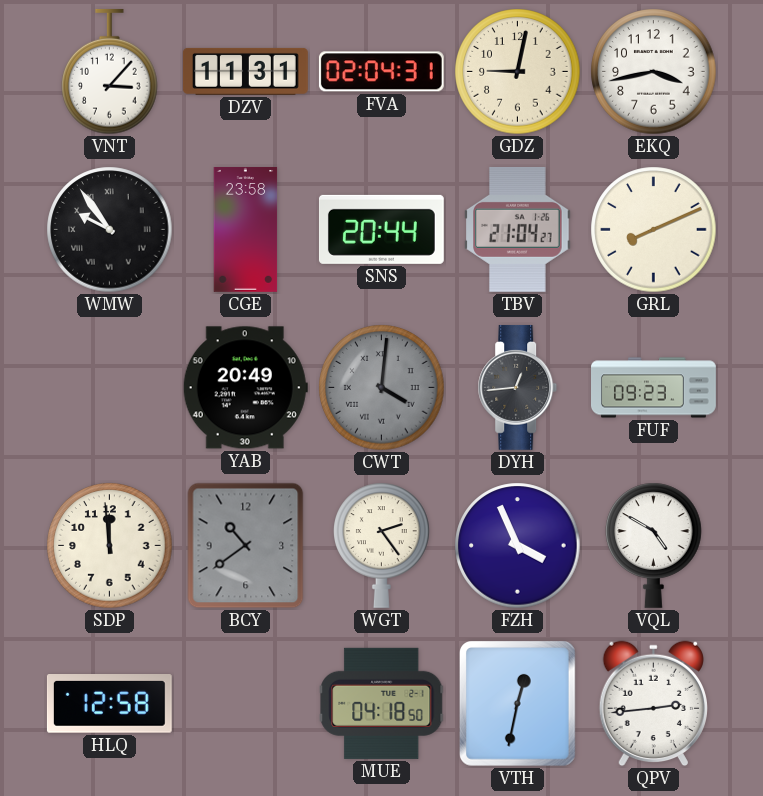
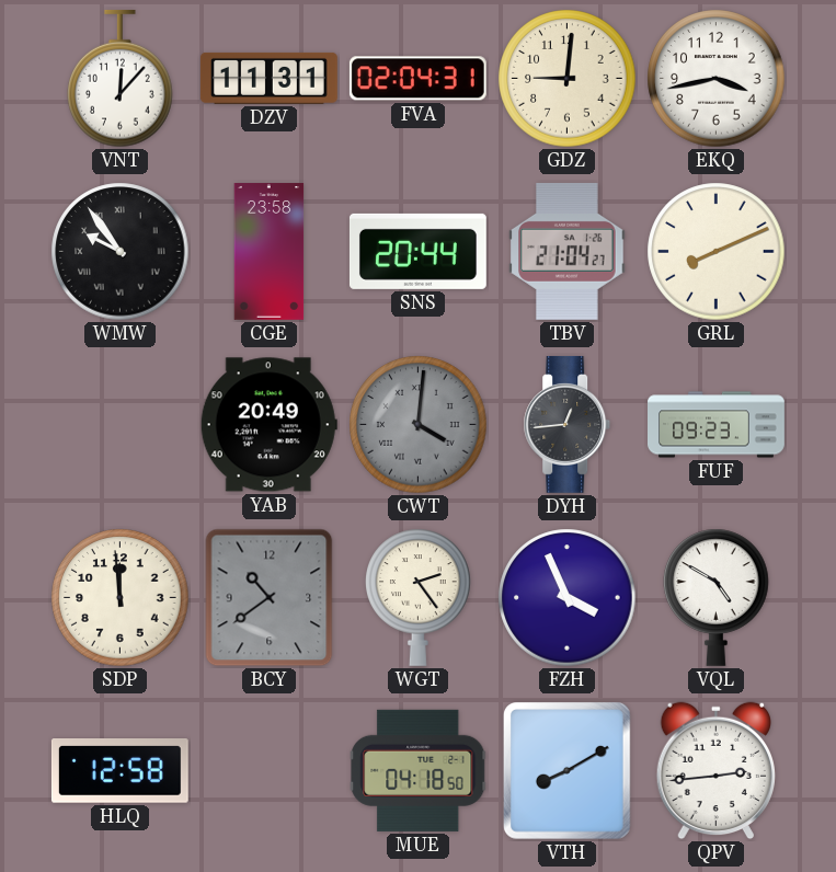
VNT: 3:07 -> 12:07
GDZ: 9:02 -> 9:01
VTH: 12:32 -> 8:10
